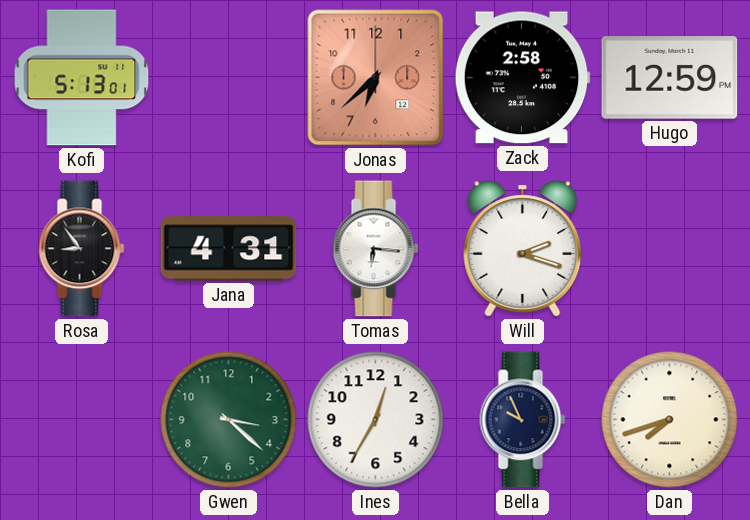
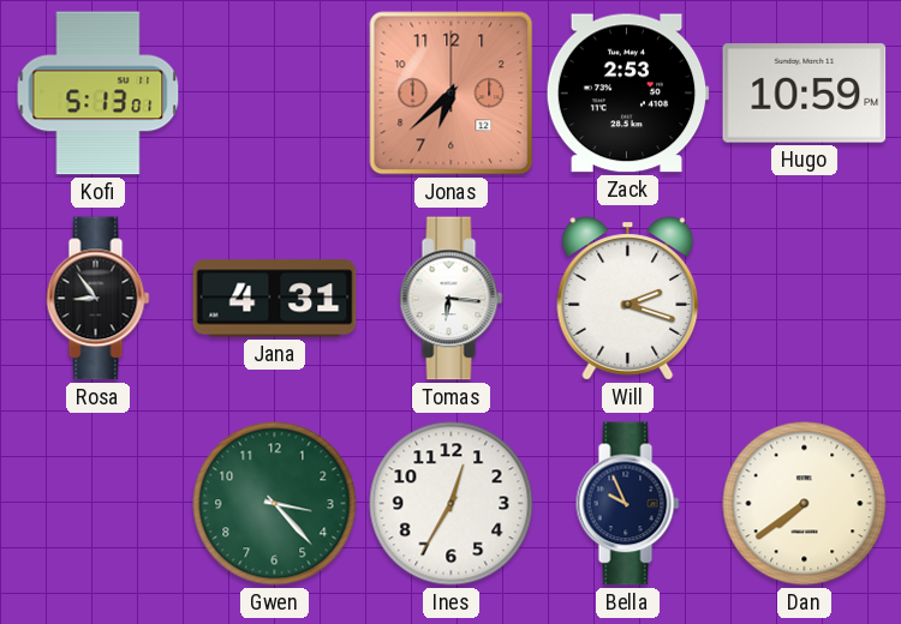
Zack: 2:58 -> 2:53
Hugo: 12:59 -> 10:59
Gwen: 3:22 -> 3:23
Dan: 7:42 -> 7:39
